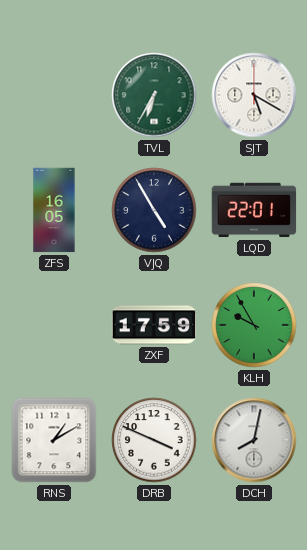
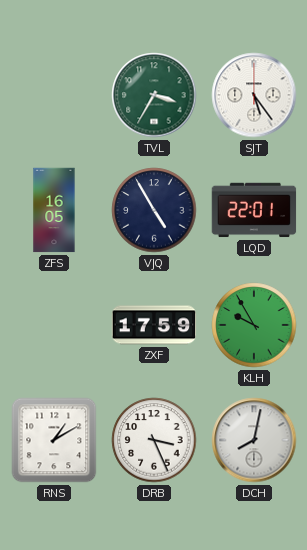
TVL: 6:35 -> 3:35
SJT: 5:20 -> 5:24
DRB: 3:49 -> 3:26
